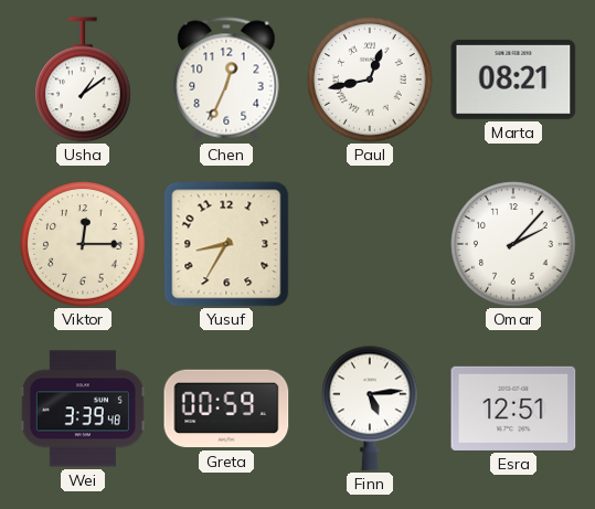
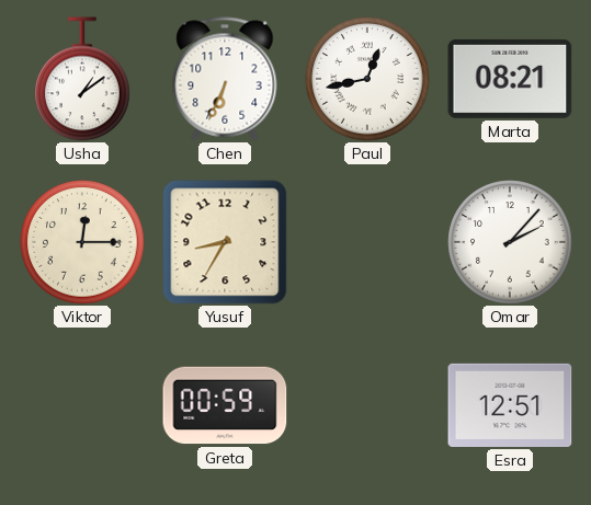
Chen: 12:34 -> 6:34
Wei: 3:39 -> none
Finn: 5:14 -> none
